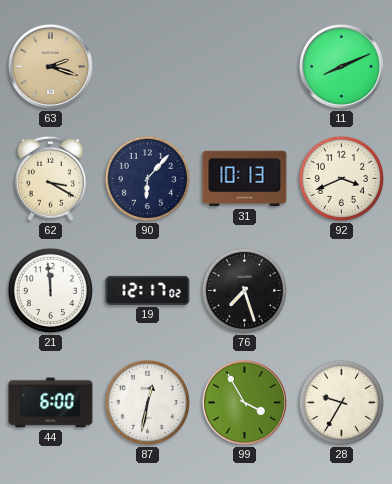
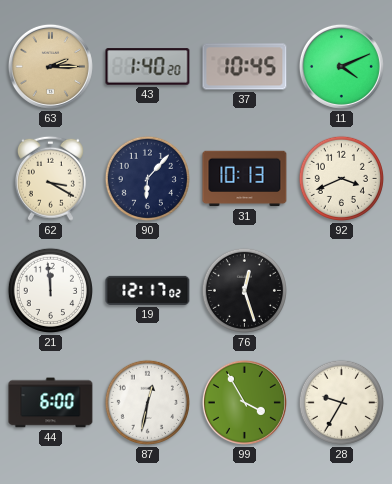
63: 2:18 -> 2:15
43: none -> 1:40
37: none -> 10:45
11: 8:11 -> 4:11
76: 7:27 -> 12:27
